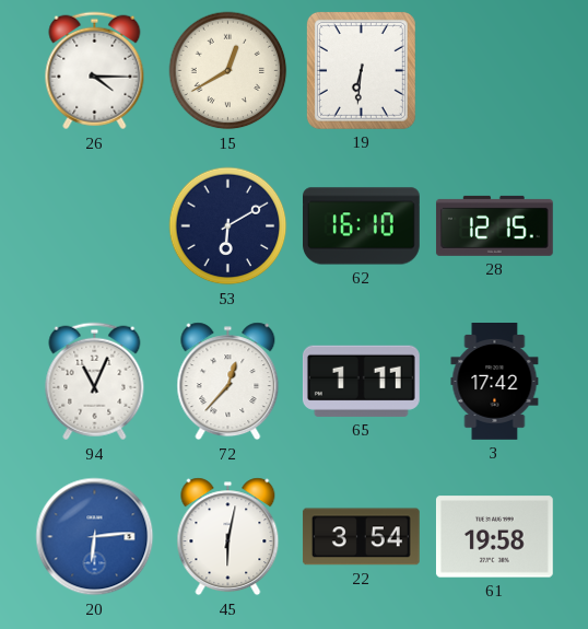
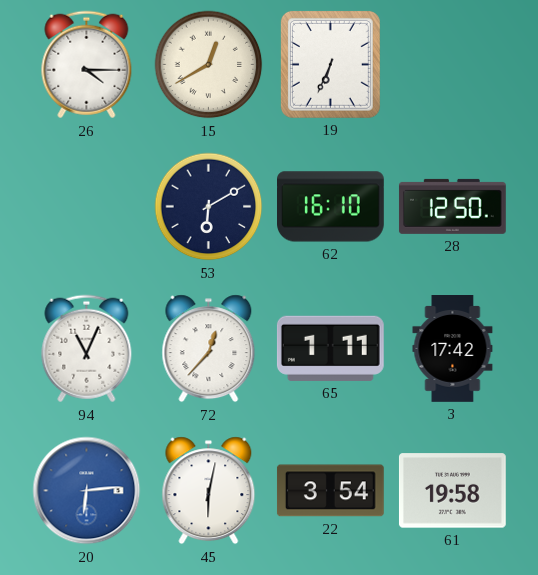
19: 6:31 -> 6:34
28: 12:15 -> 12:50
